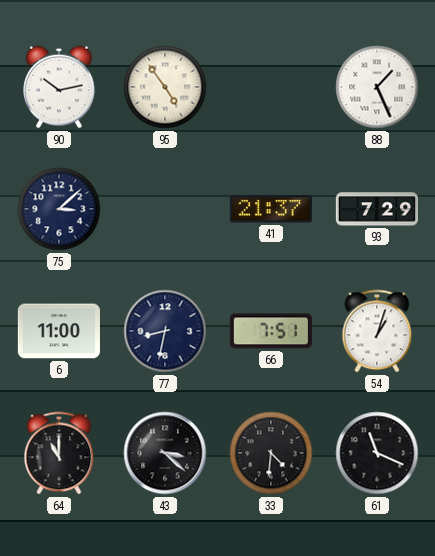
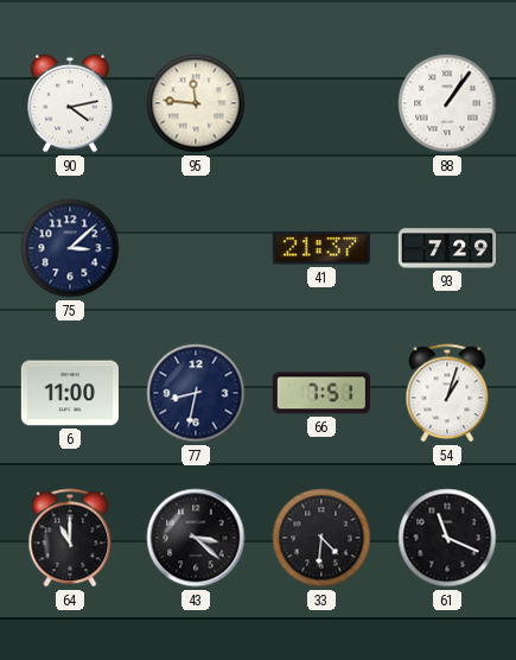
90: 10:13 -> 4:13
95: 4:54 -> 11:46
88: 1:26 -> 1:06
